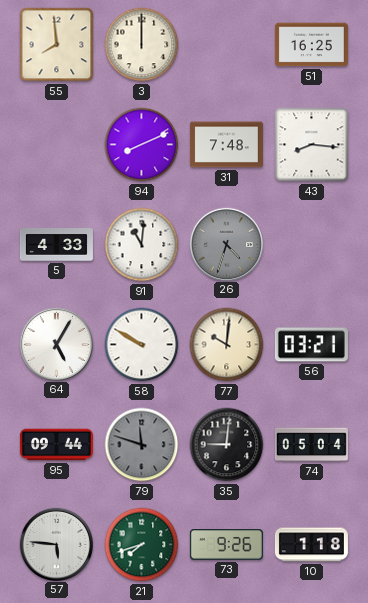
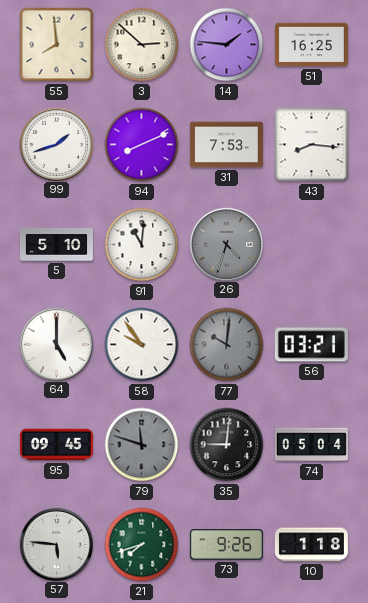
3: 12:00 -> 2:52
14: none -> 1:46
99: none -> 1:42
31: 7:48 -> 7:53
5: 4:33 -> 5:10
64: 5:05 -> 5:00
58: 9:50 -> 9:54
77 dial: cream -> grey
95: 09:44 -> 09:45
